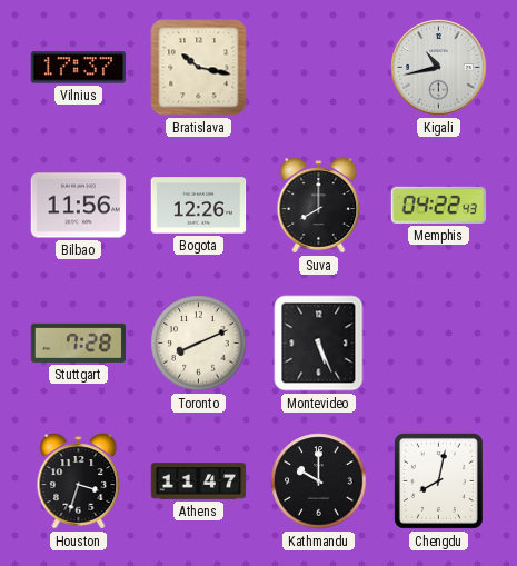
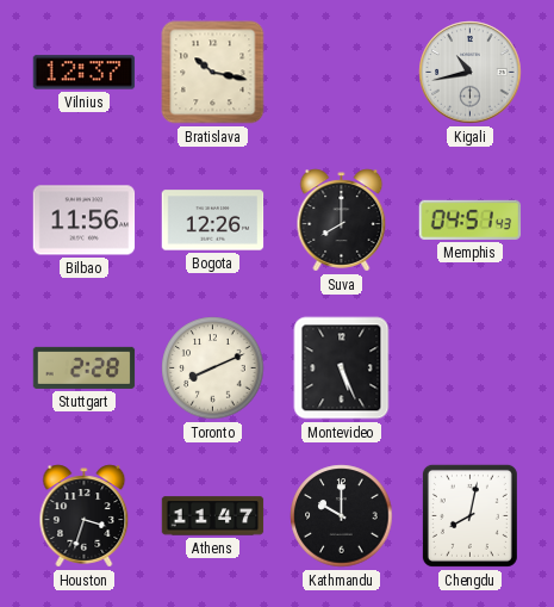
Vilnius: 17:37 -> 12:37
Memphis: 04:22 -> 04:51
Stuttgart: 7:28 -> 2:28
